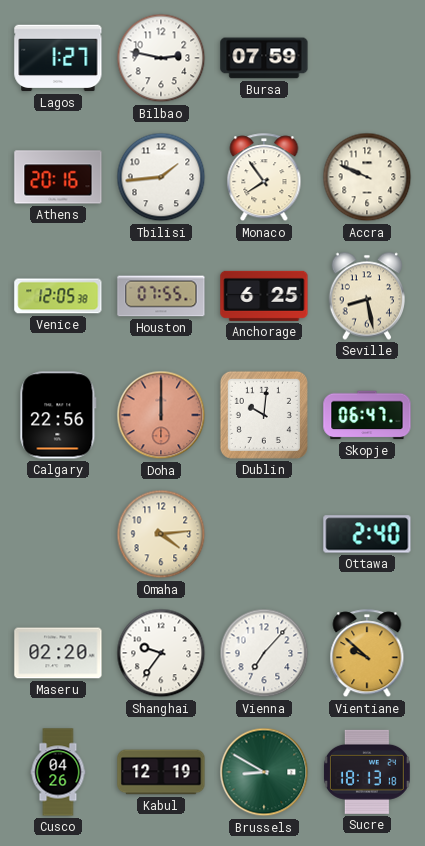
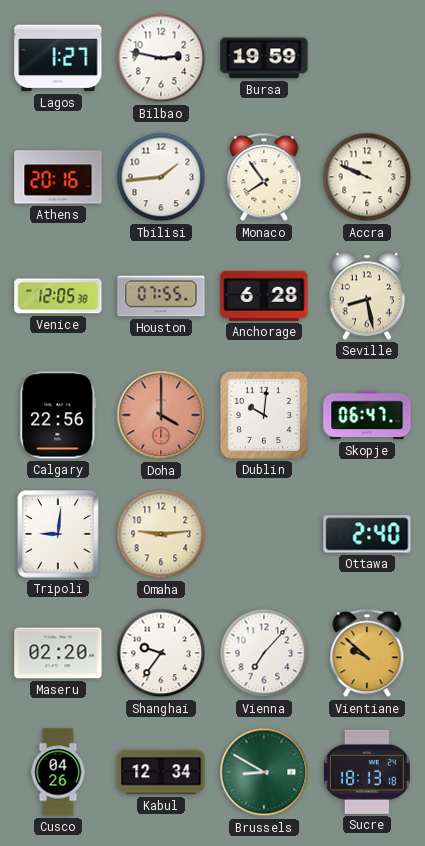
Bursa: 07:59 -> 19:59
Anchorage: 6:25 -> 6:28
Doha: 12:00 -> 4:00
Tripoli: none -> 9:01
Omaha: 4:14 -> 9:14
Kabul: 12:19 -> 12:34
